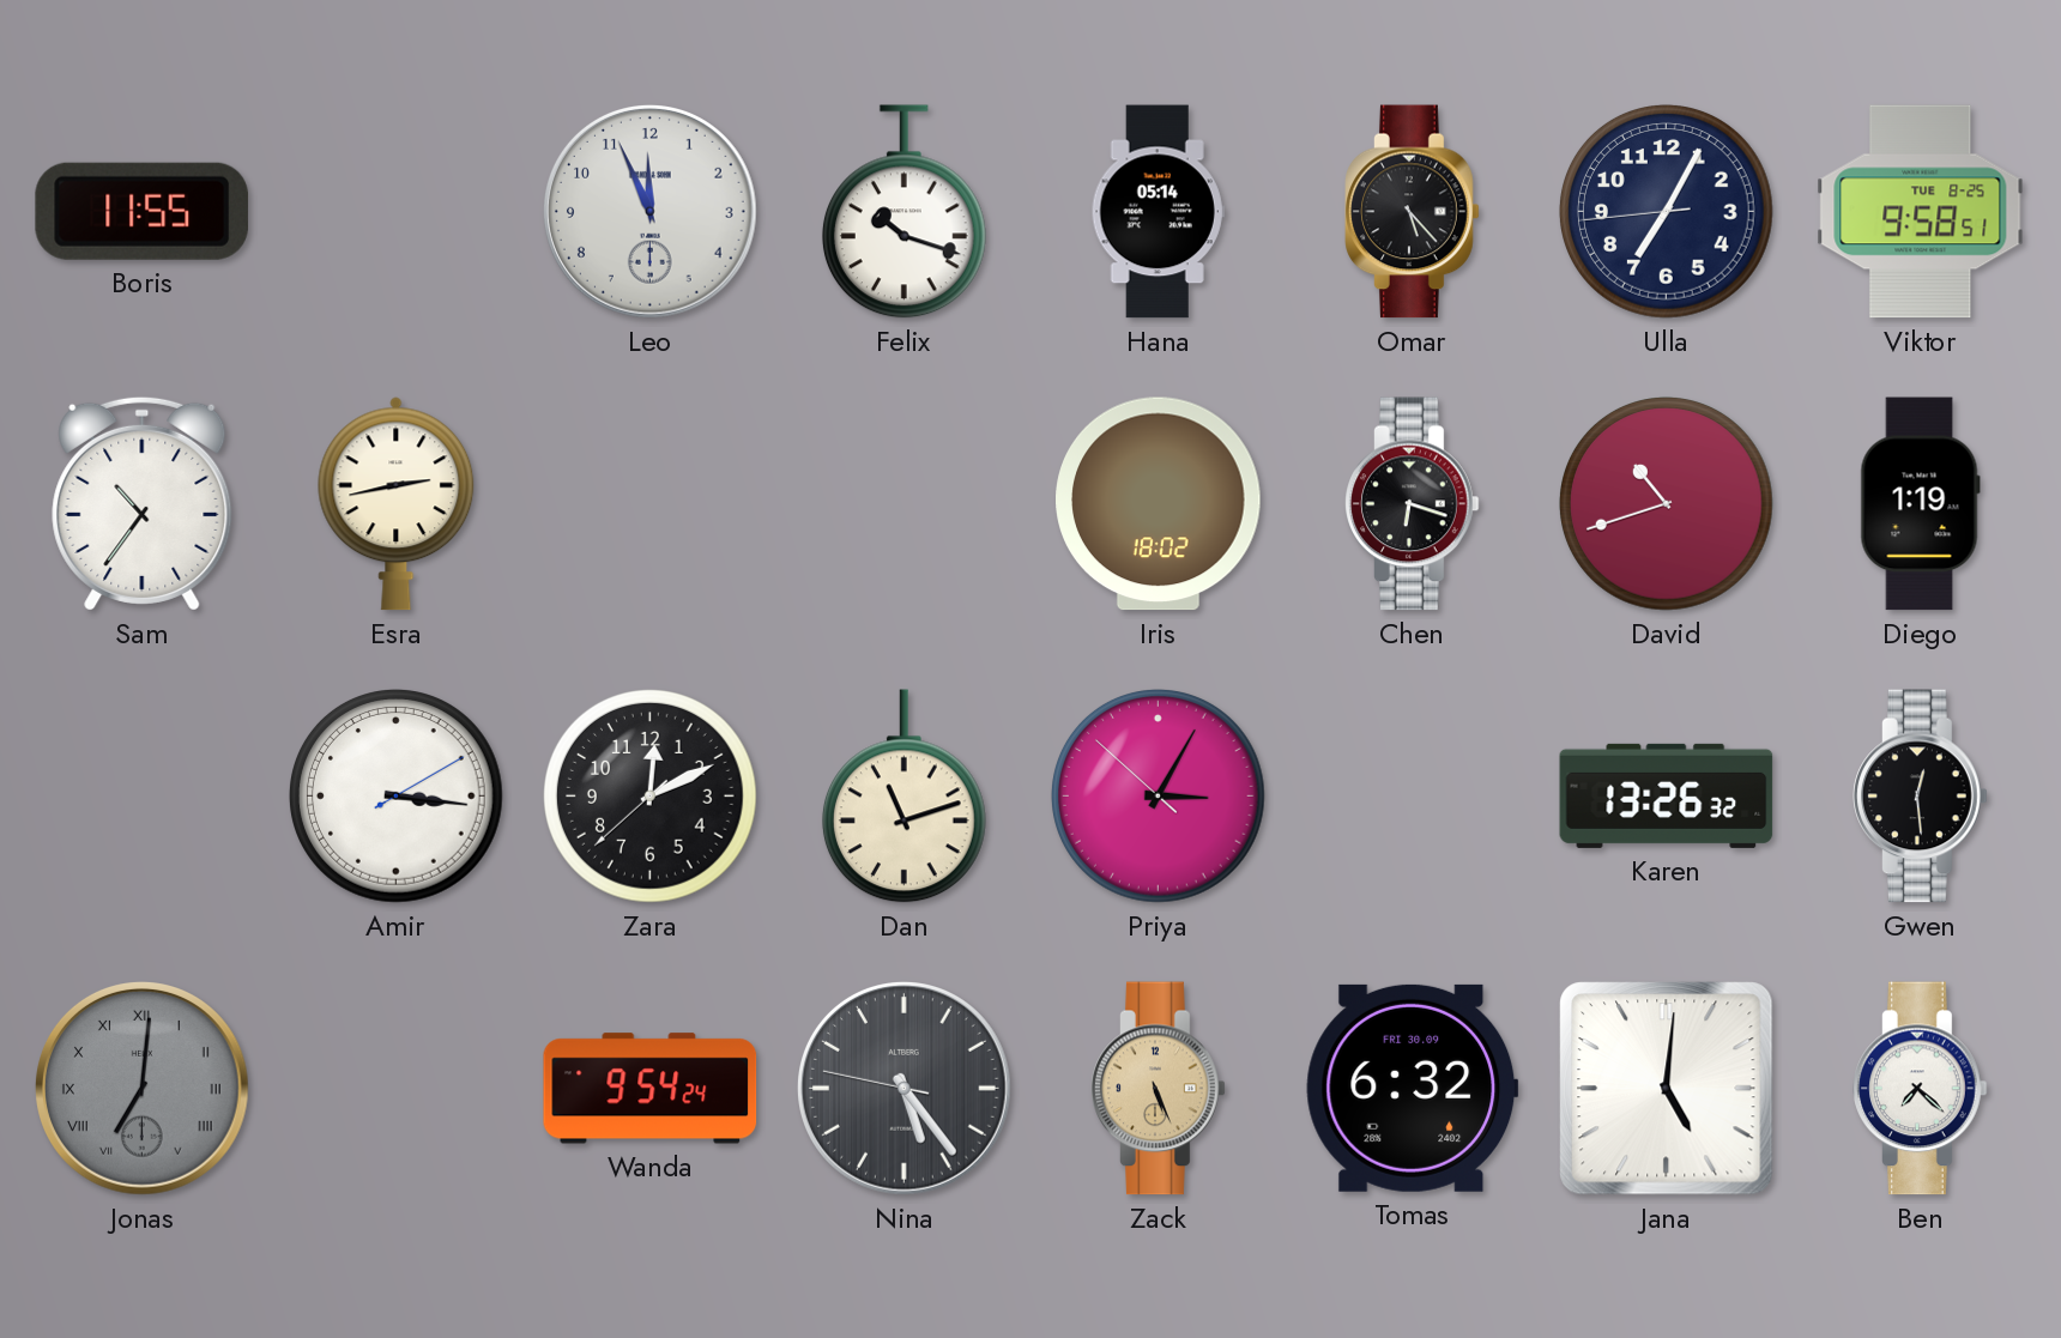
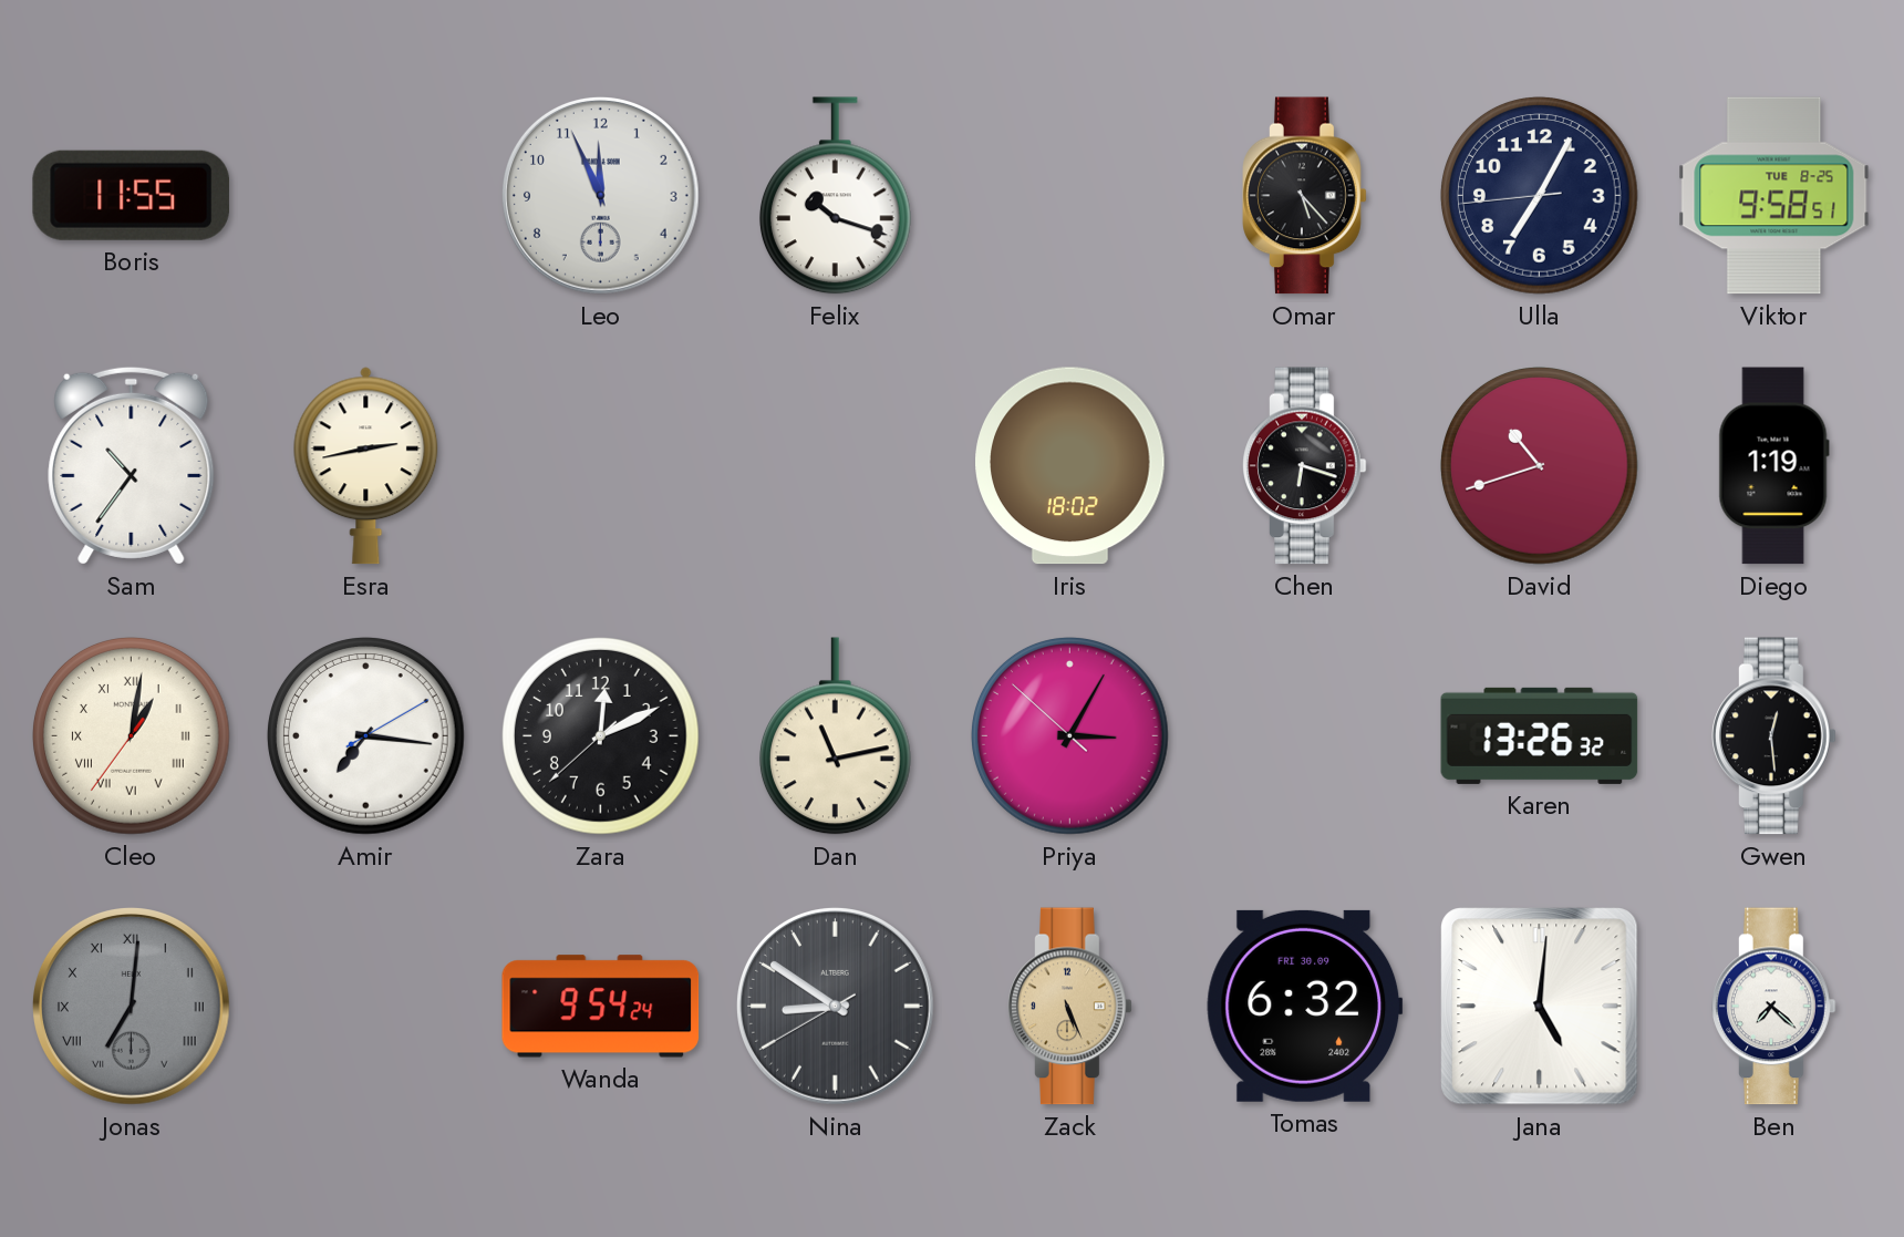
Hana: 05:14 -> none
Cleo: none -> 1:01
Amir: 3:16 -> 7:16
Dan: 11:12 -> 11:13
Nina: 5:23 -> 8:50
